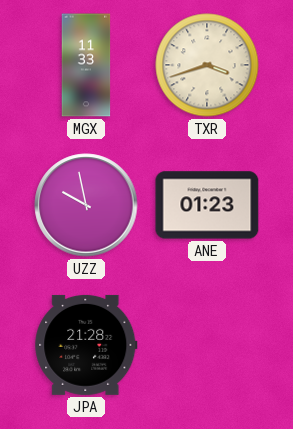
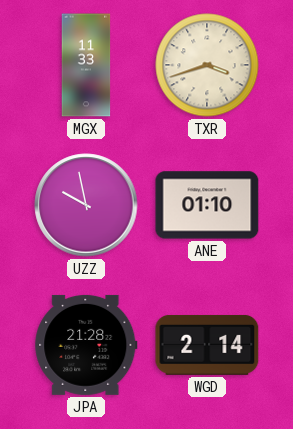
ANE: 01:23 -> 01:10
WGD: none -> 2:14
